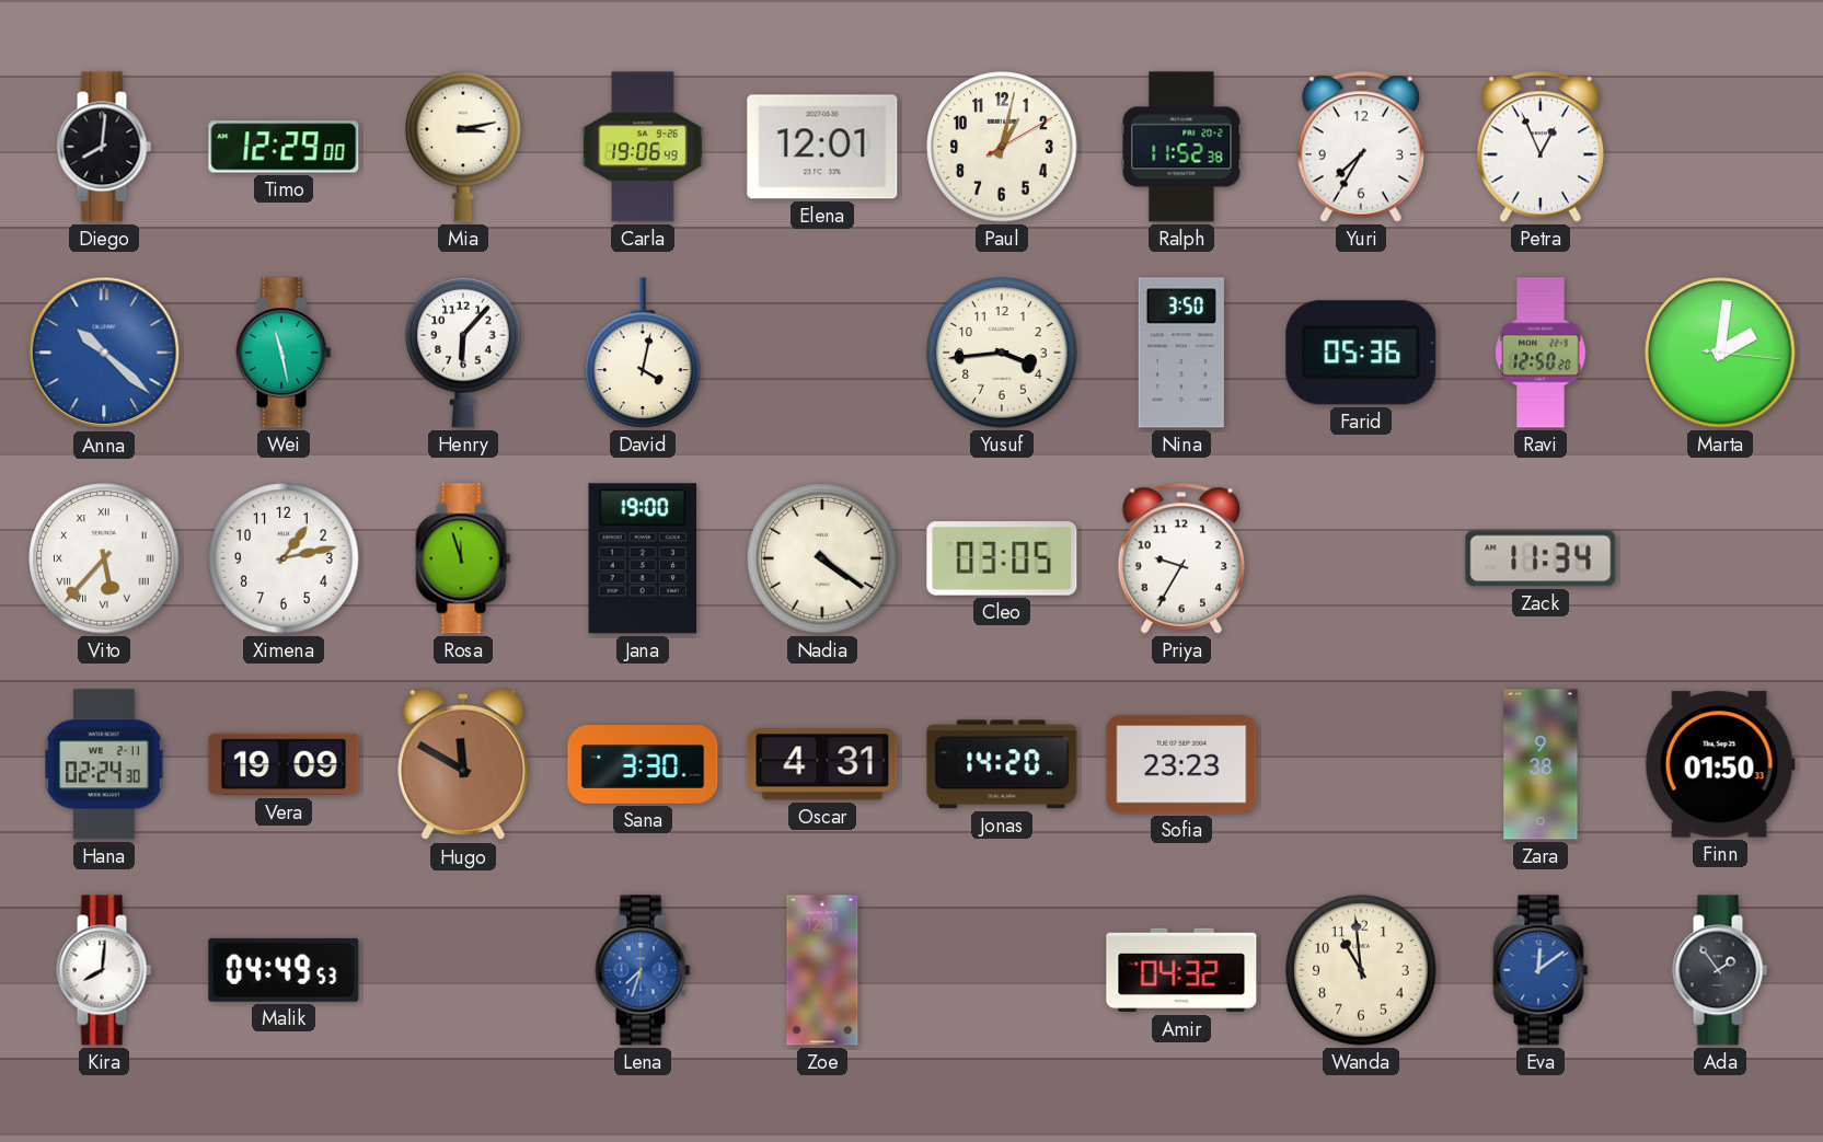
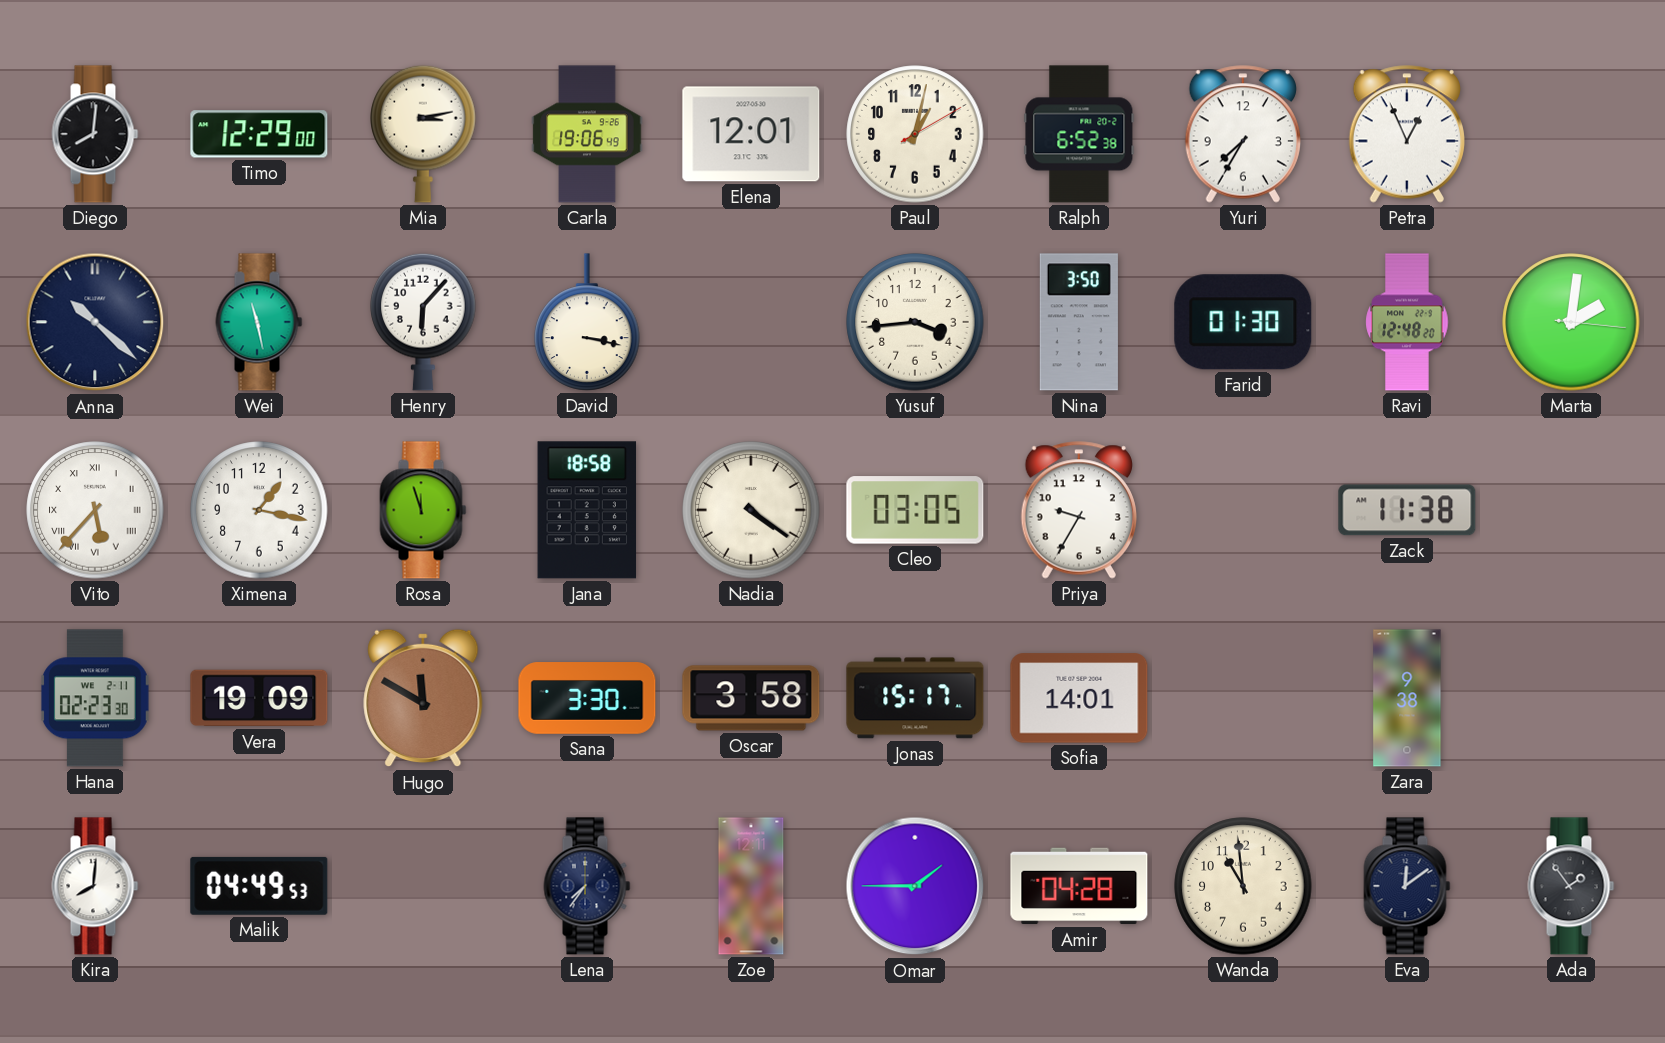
Ralph: 11:52 -> 6:52
Anna dial: blue -> navy
David: 4:02 -> 3:17
Farid: 05:36 -> 01:30
Ravi: 12:50 -> 12:48
Ximena: 1:13 -> 1:17
Jana: 19:00 -> 18:58
Zack: 11:34 -> 11:38
Hana: 02:24 -> 02:23
Oscar: 4:31 -> 3:58
Jonas: 14:20 -> 15:17
Sofia: 23:23 -> 14:01
Finn: 01:50 -> none
Lena: 7:33 -> 7:36
Lena dial: blue -> navy
Omar: none -> 1:45
Amir: 04:32 -> 04:28
Eva dial: blue -> navy
